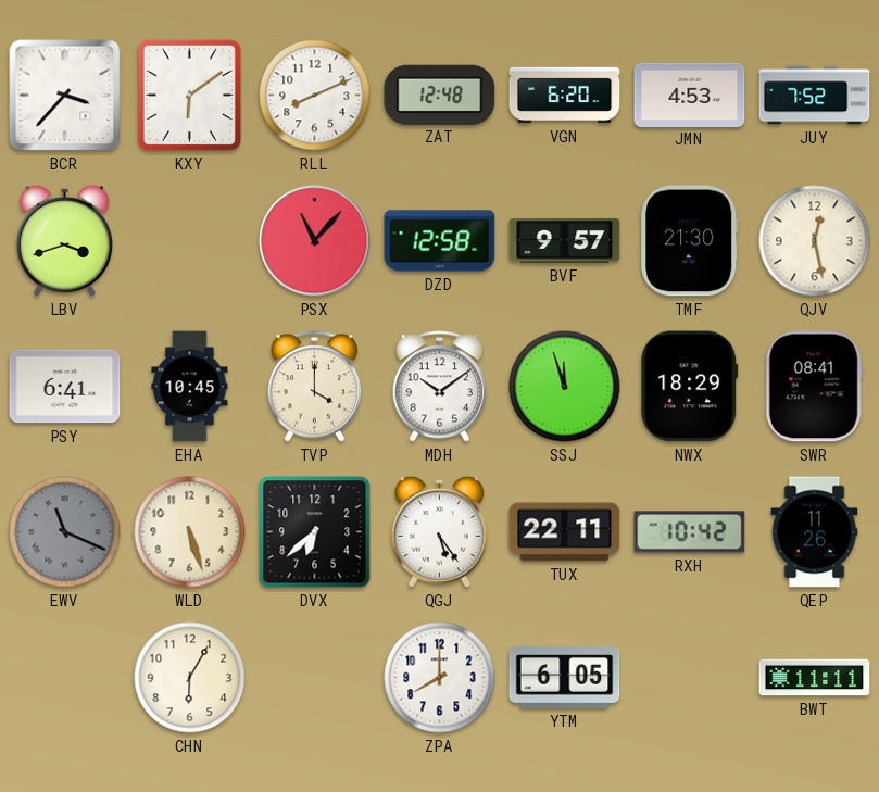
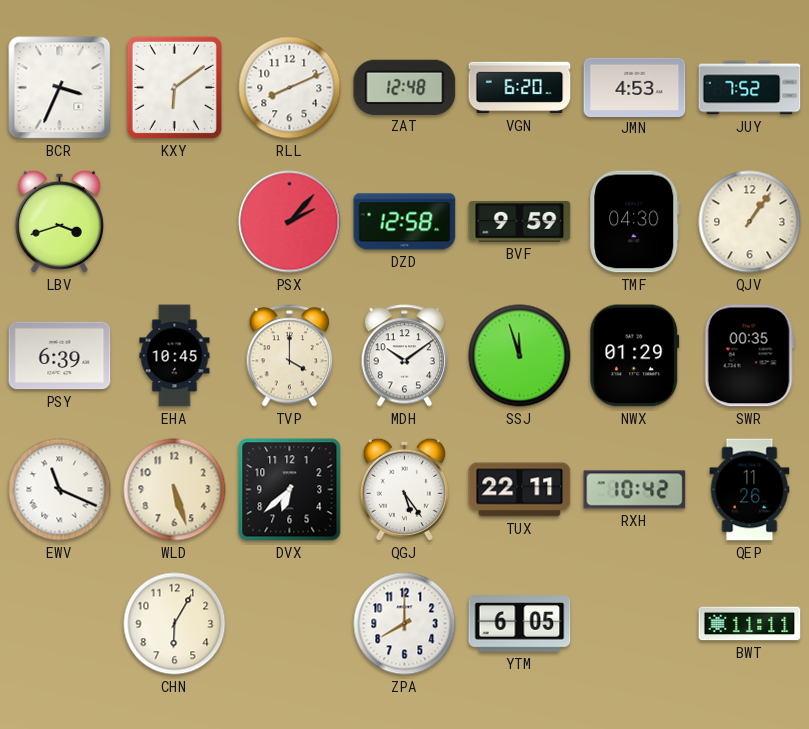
BCR: 3:37 -> 3:34
PSX: 11:07 -> 2:07
BVF: 9:57 -> 9:59
TMF: 21:30 -> 04:30
QJV: 12:28 -> 1:06
PSY: 6:41 -> 6:39
NWX: 18:29 -> 01:29
SWR: 08:41 -> 00:35
EWV dial: grey -> white
